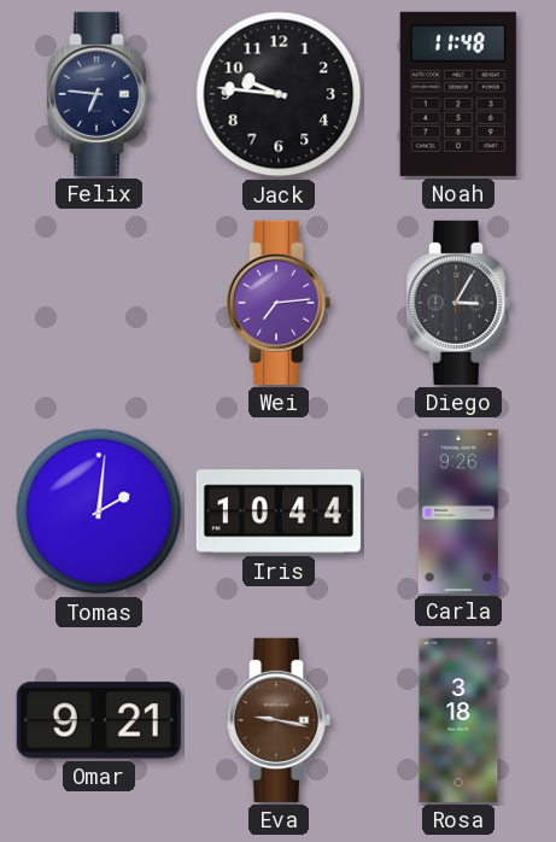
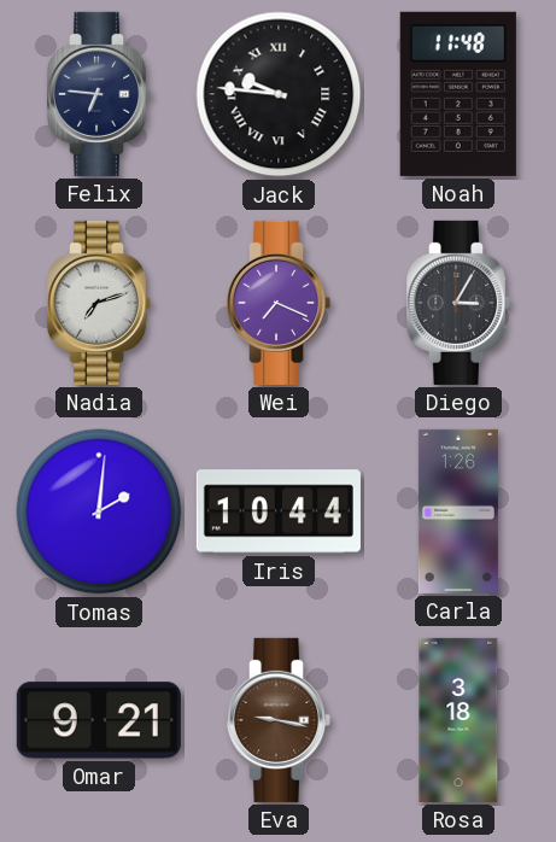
Jack numerals: Arabic -> Roman
Nadia: none -> 7:12
Wei: 7:14 -> 7:19
Carla: 9:26 -> 1:26
